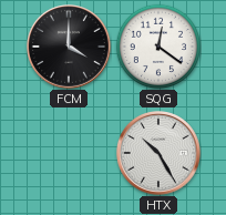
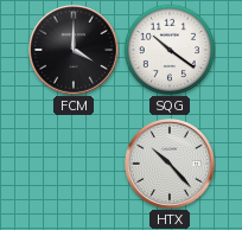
SQG: 12:21 -> 10:21
HTX: 10:25 -> 10:23
